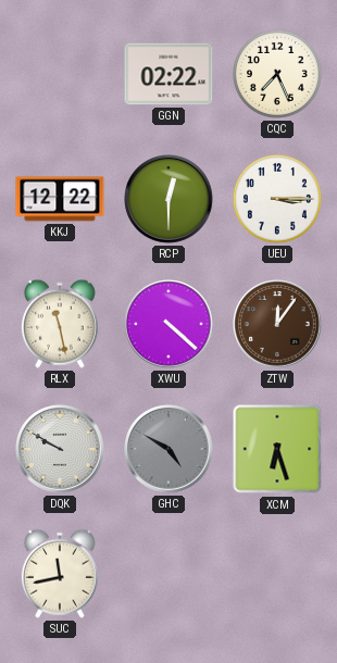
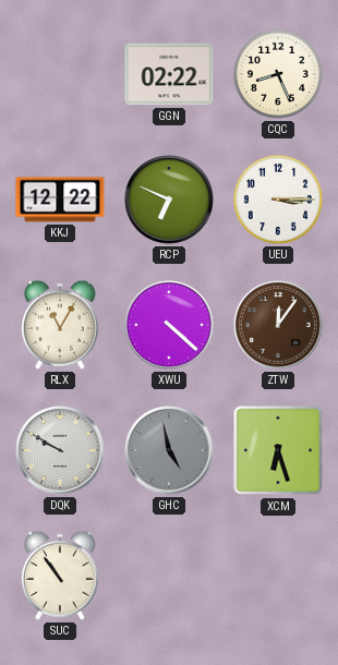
CQC: 7:26 -> 8:26
RCP: 12:30 -> 6:49
RLX: 11:28 -> 11:05
GHC: 4:50 -> 4:58
SUC: 11:43 -> 10:54
